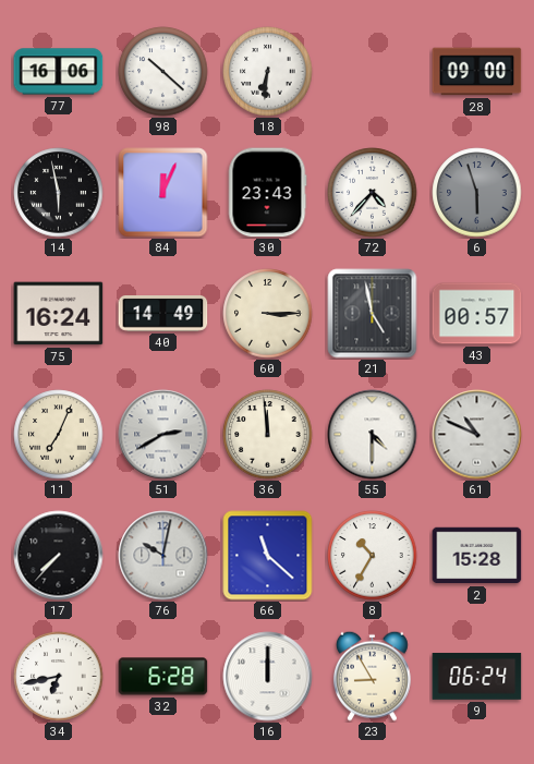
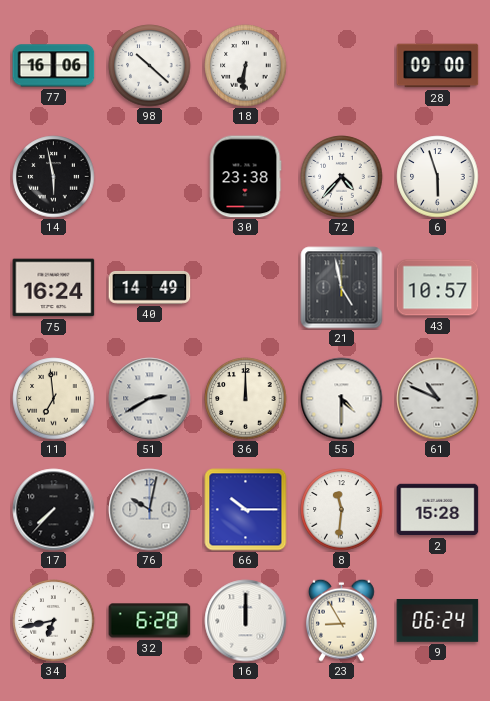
84: 12:04 -> none
30: 23:43 -> 23:38
6 dial: grey -> white
60: 3:15 -> none
43: 00:57 -> 10:57
11: 7:04 -> 6:59
36: 11:59 -> 12:00
66: 11:22 -> 10:15
8: 10:35 -> 11:31
